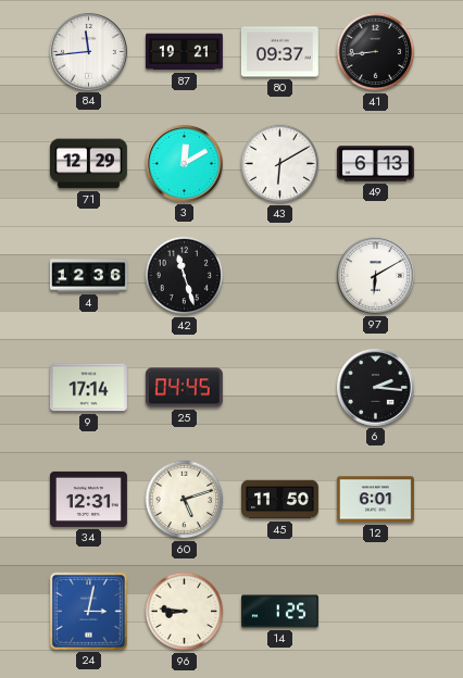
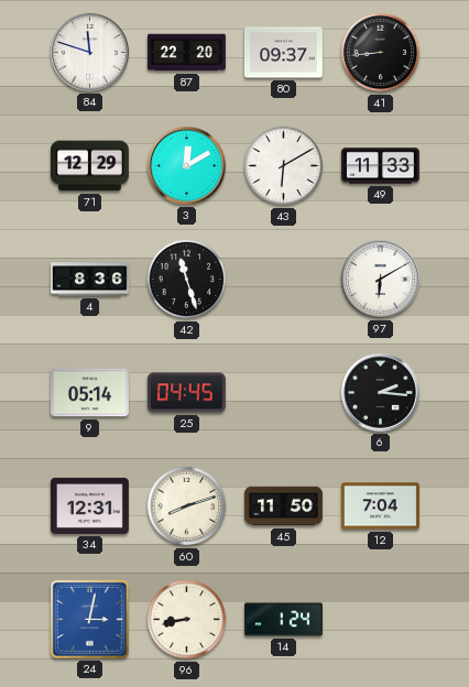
84: 11:44 -> 11:48
87: 19:21 -> 22:20
49: 6:13 -> 11:33
4: 12:36 -> 8:36
9: 17:14 -> 05:14
60: 5:12 -> 8:12
12: 6:01 -> 7:04
96: 8:46 -> 8:43
14: 1:25 -> 1:24
